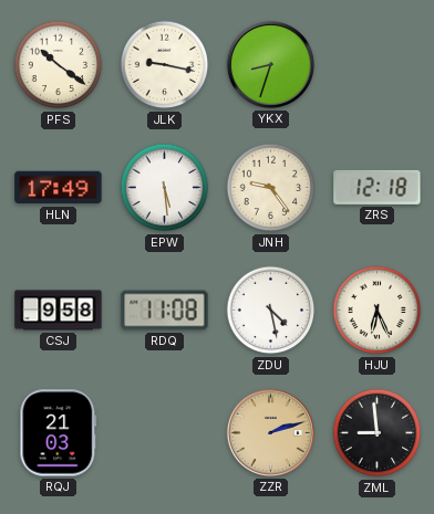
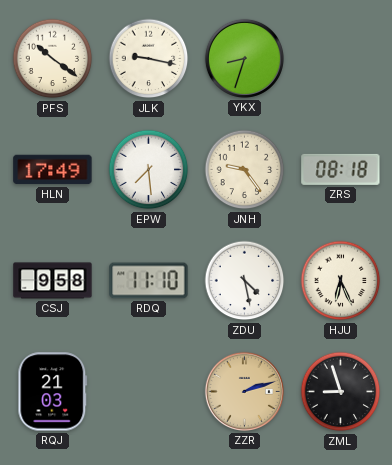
EPW: 5:29 -> 7:29
ZRS: 12:18 -> 08:18
RDQ: 11:08 -> 11:10
ZML: 8:59 -> 8:57
